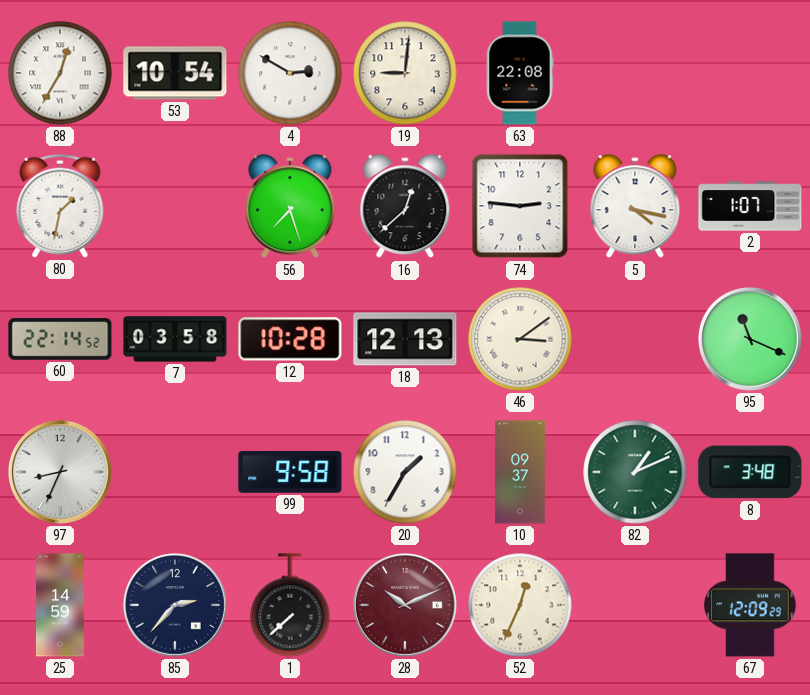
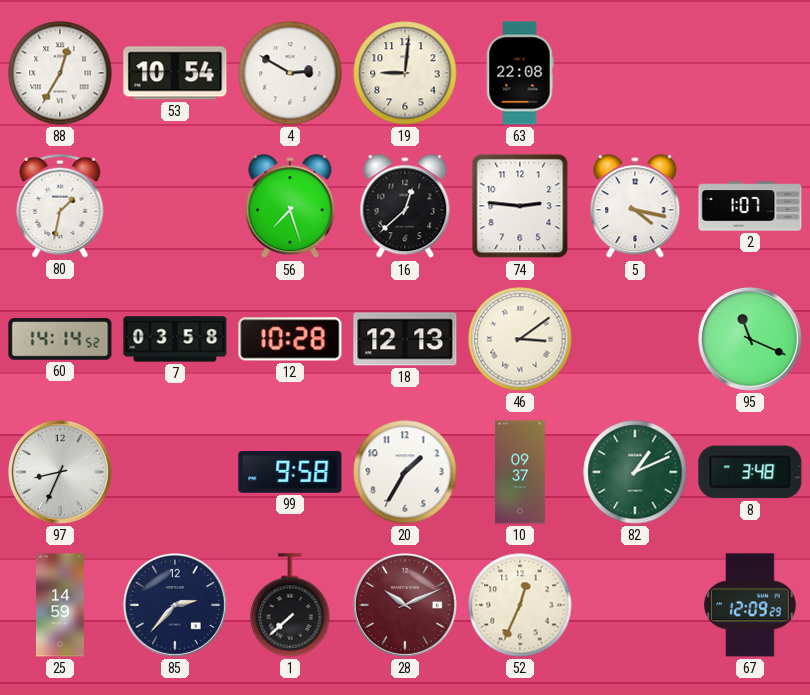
60: 22:14 -> 14:14
